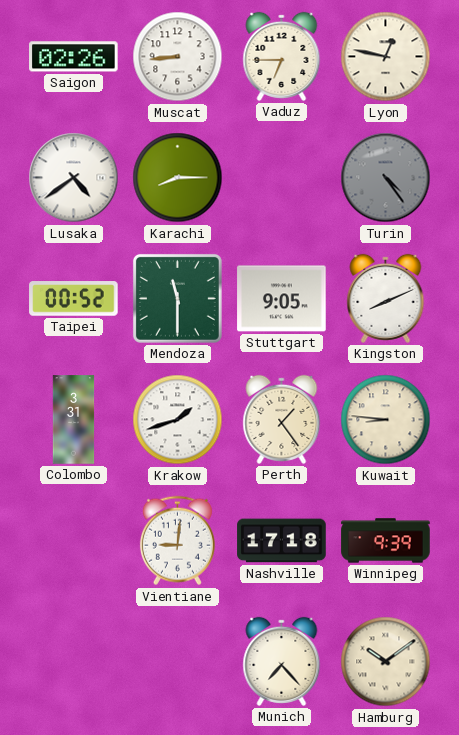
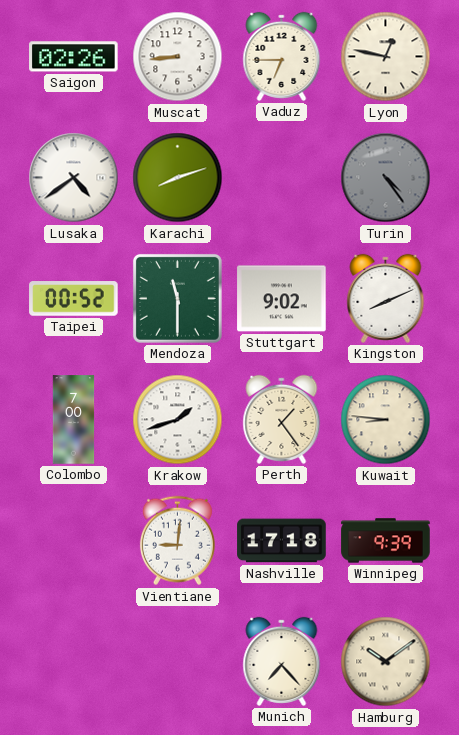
Karachi: 8:15 -> 8:12
Stuttgart: 9:05 -> 9:02
Colombo: 3:31 -> 7:00
